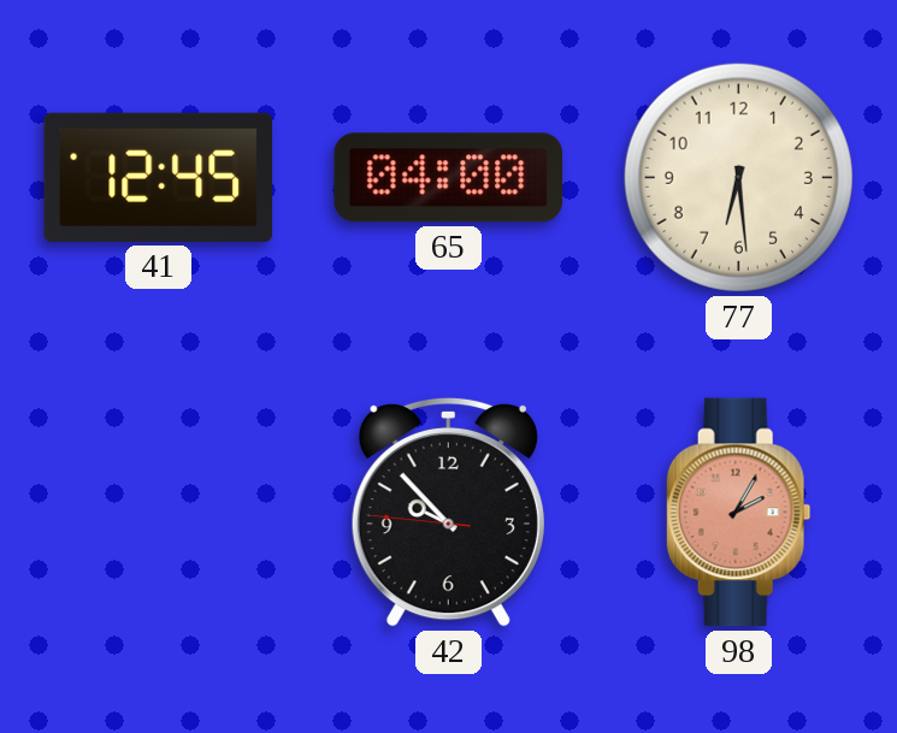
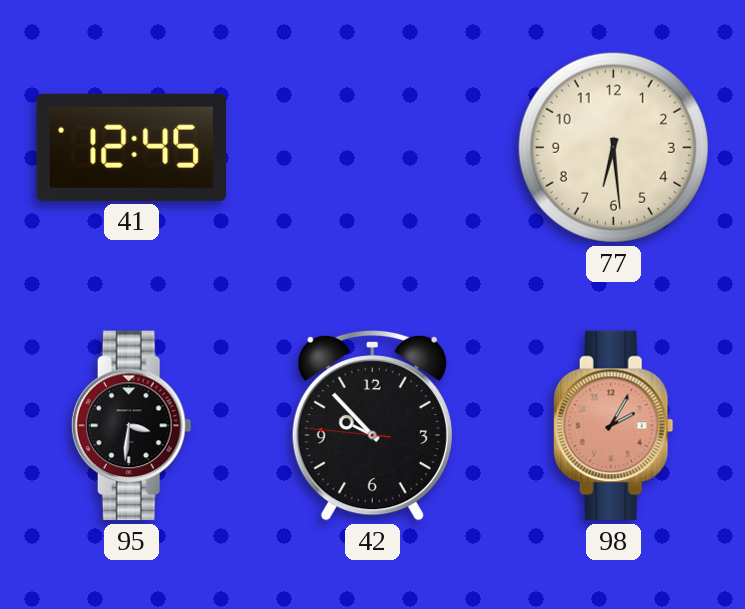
65: 04:00 -> none
95: none -> 3:31
